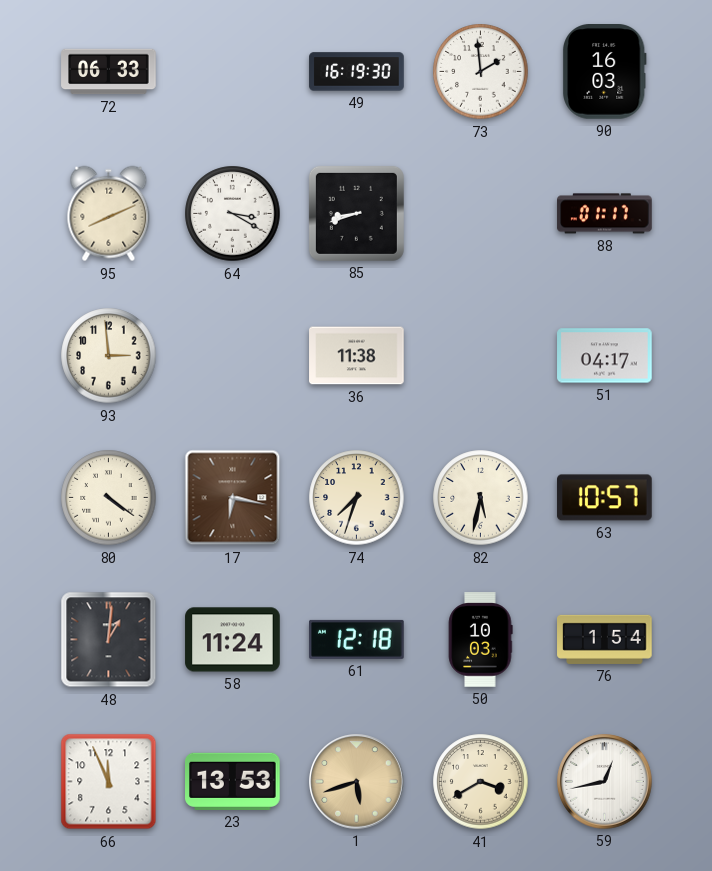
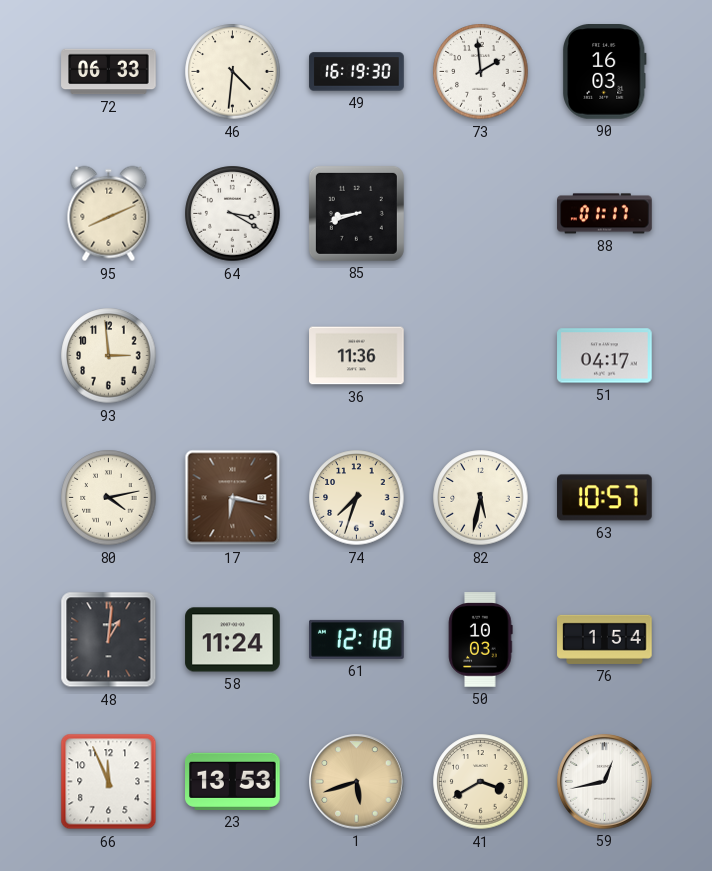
46: none -> 4:31
36: 11:38 -> 11:36
80: 4:21 -> 4:13
